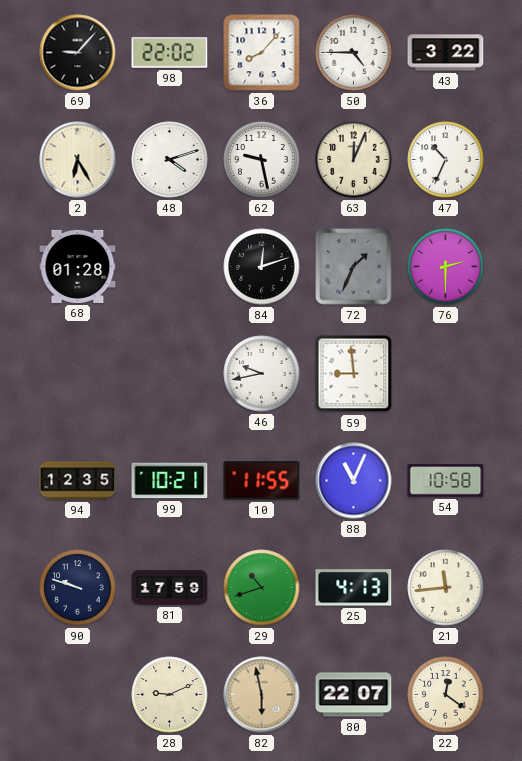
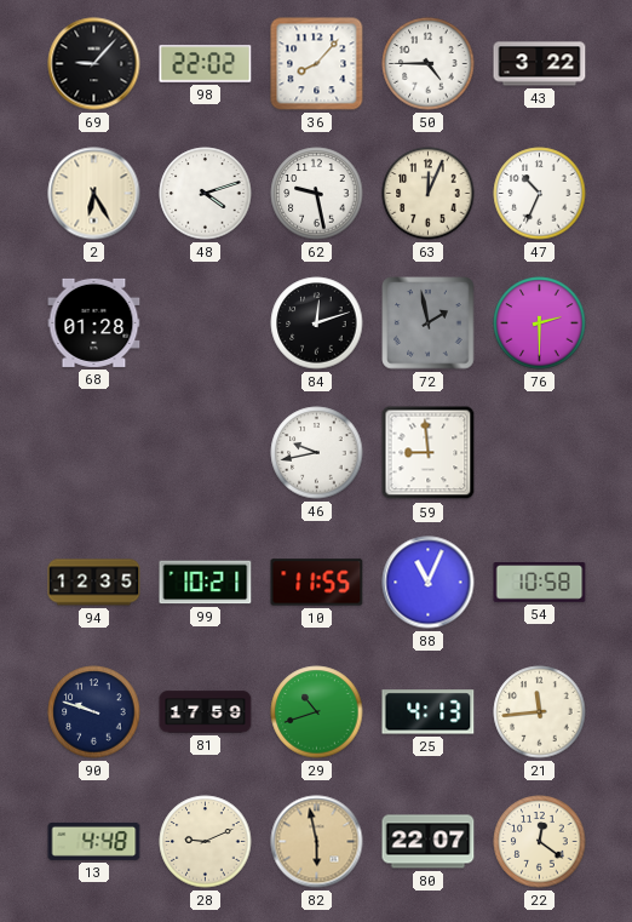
72: 1:34 -> 1:58
13: none -> 4:48
